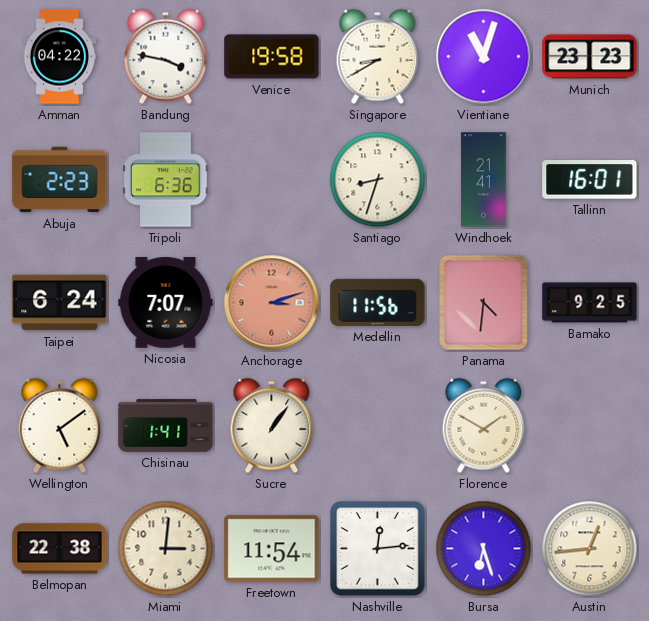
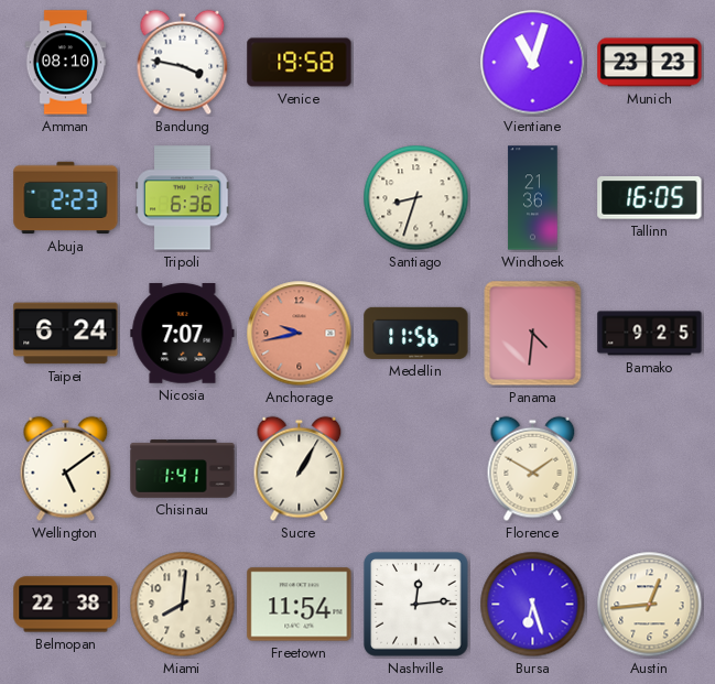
Amman: 04:22 -> 08:10
Singapore: 8:40 -> none
Windhoek: 21:41 -> 21:36
Tallinn: 16:01 -> 16:05
Anchorage: 3:12 -> 9:43
Sucre: 1:06 -> 1:05
Miami: 3:01 -> 8:01
